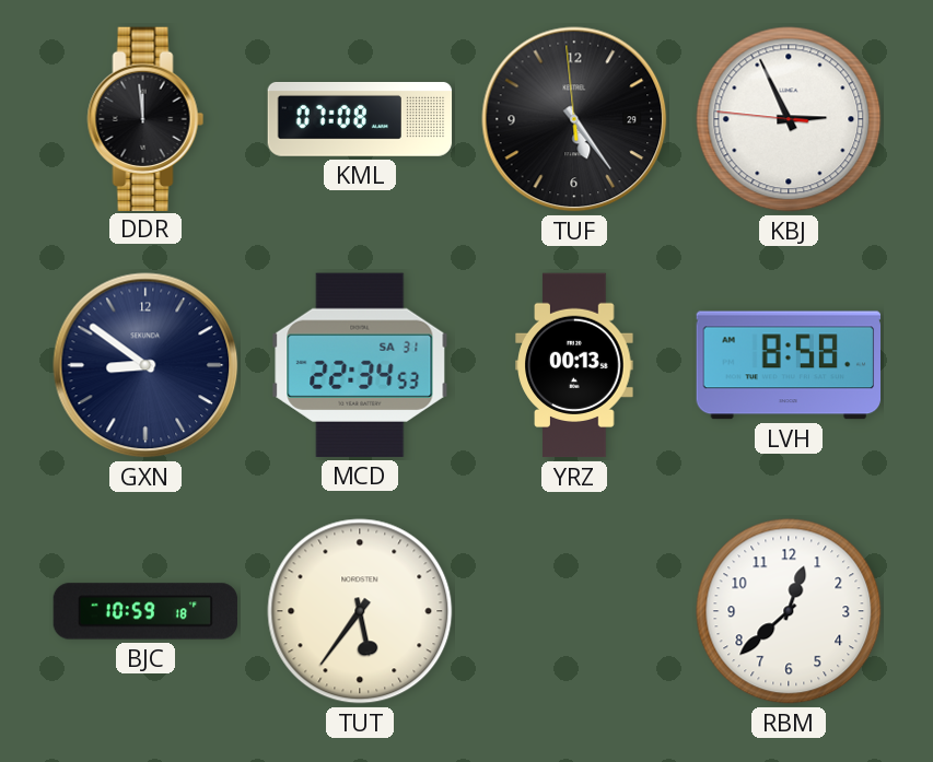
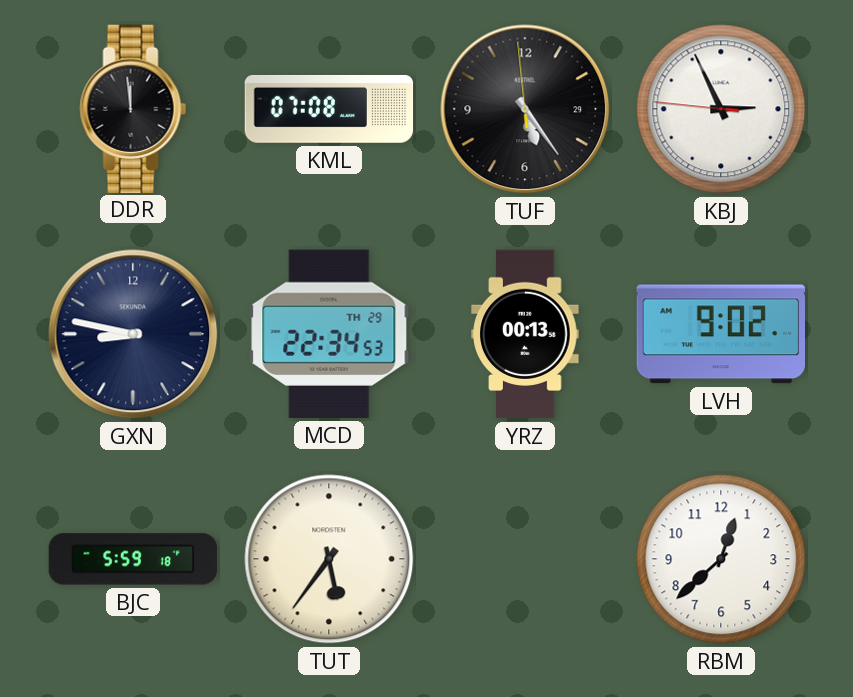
GXN: 8:51 -> 8:47
MCD date: SA 31 -> TH 29
LVH: 8:58 -> 9:02
BJC: 10:59 -> 5:59
